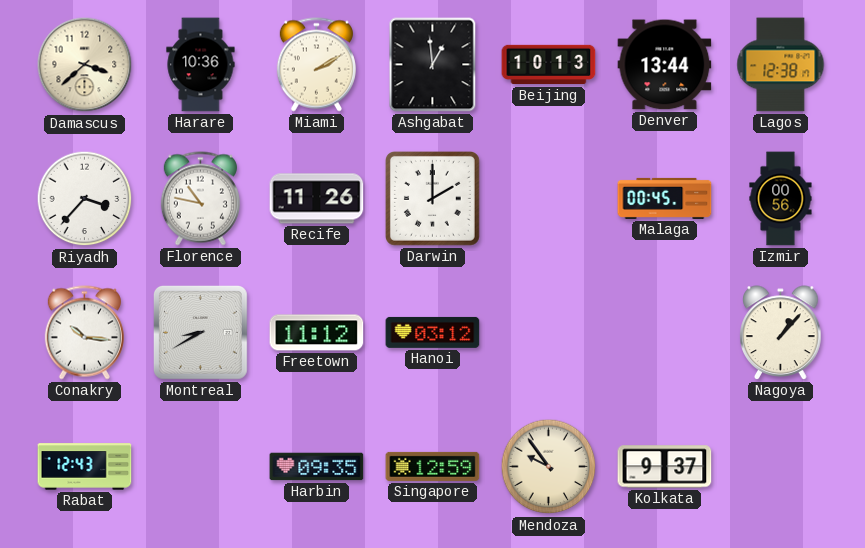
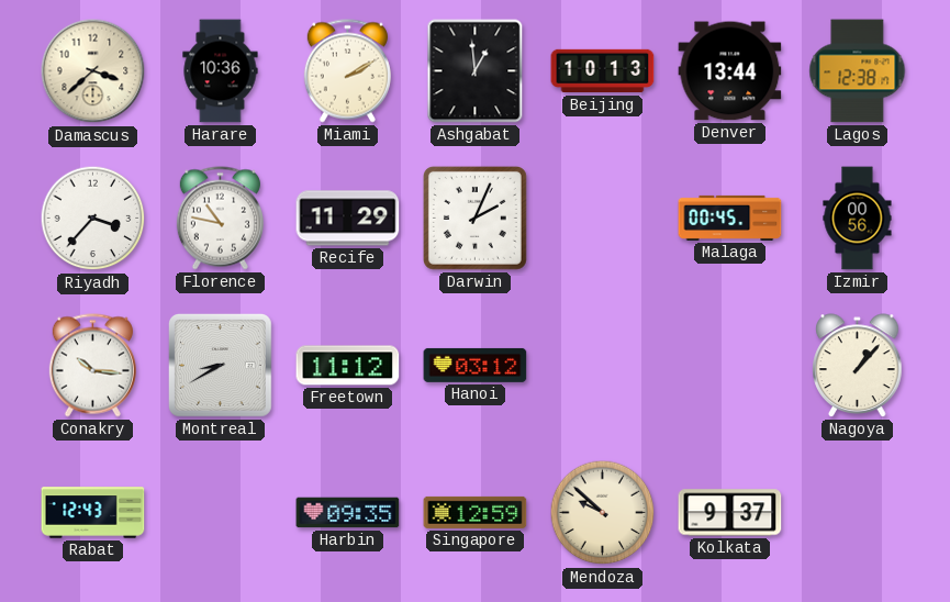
Recife: 11:26 -> 11:29
Darwin: 2:00 -> 2:04
Mendoza: 9:54 -> 9:52
